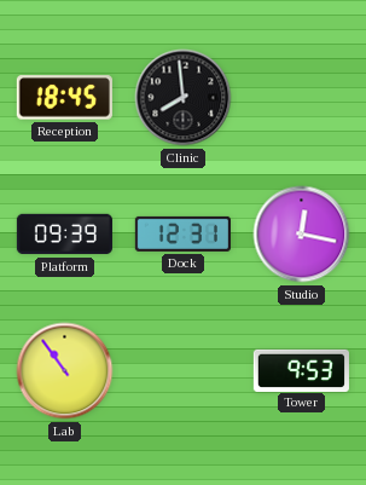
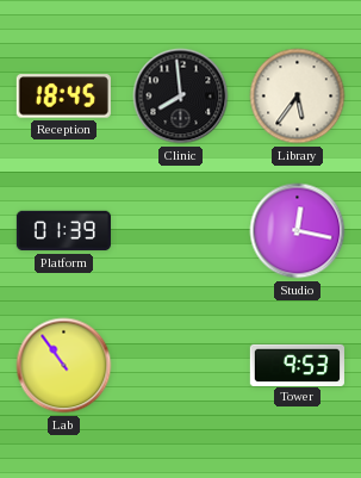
Library: none -> 5:36
Platform: 09:39 -> 01:39
Dock: 12:31 -> none
